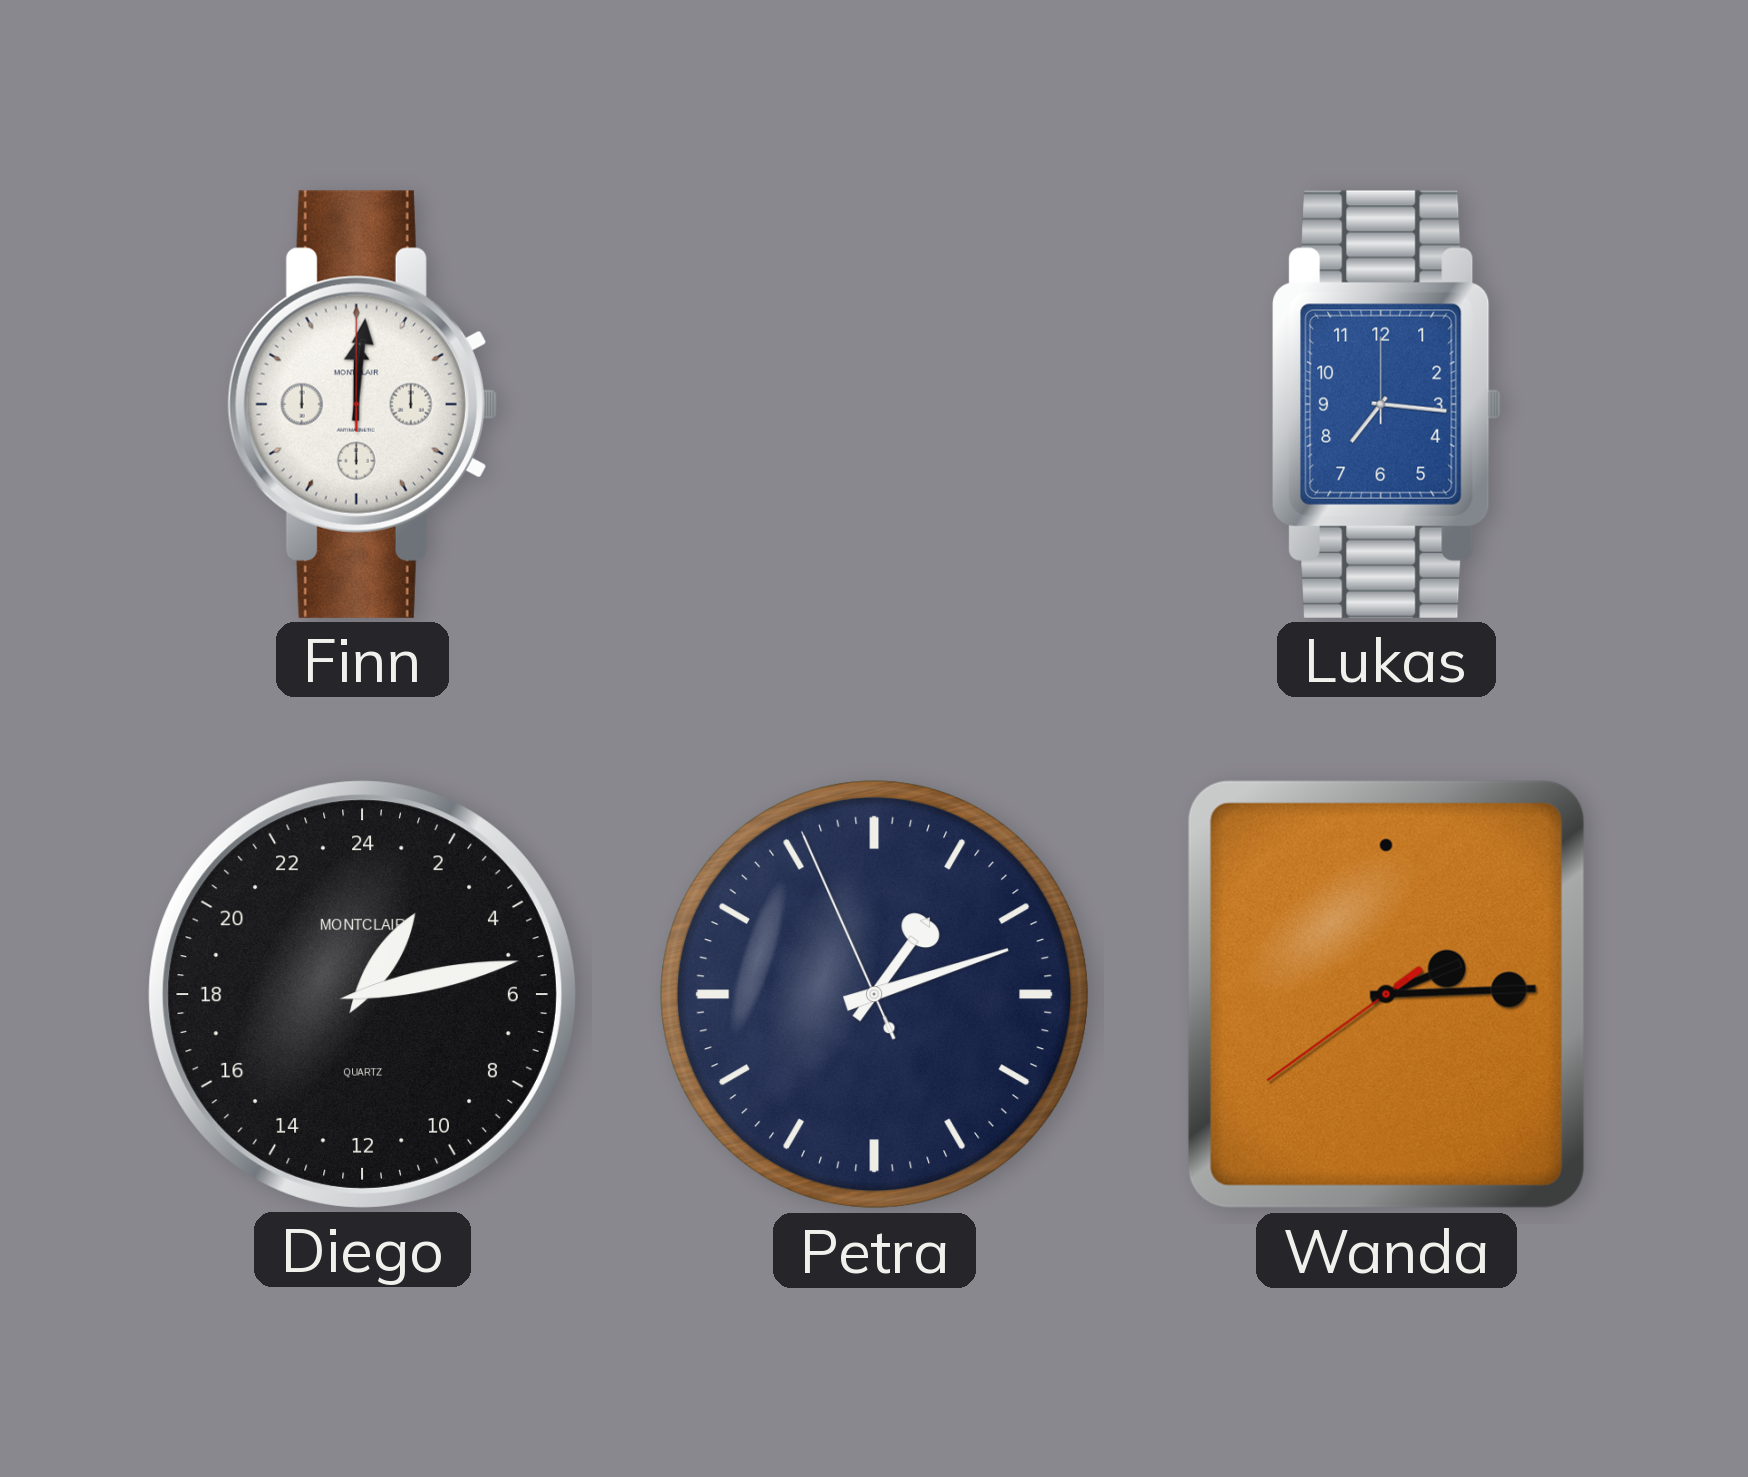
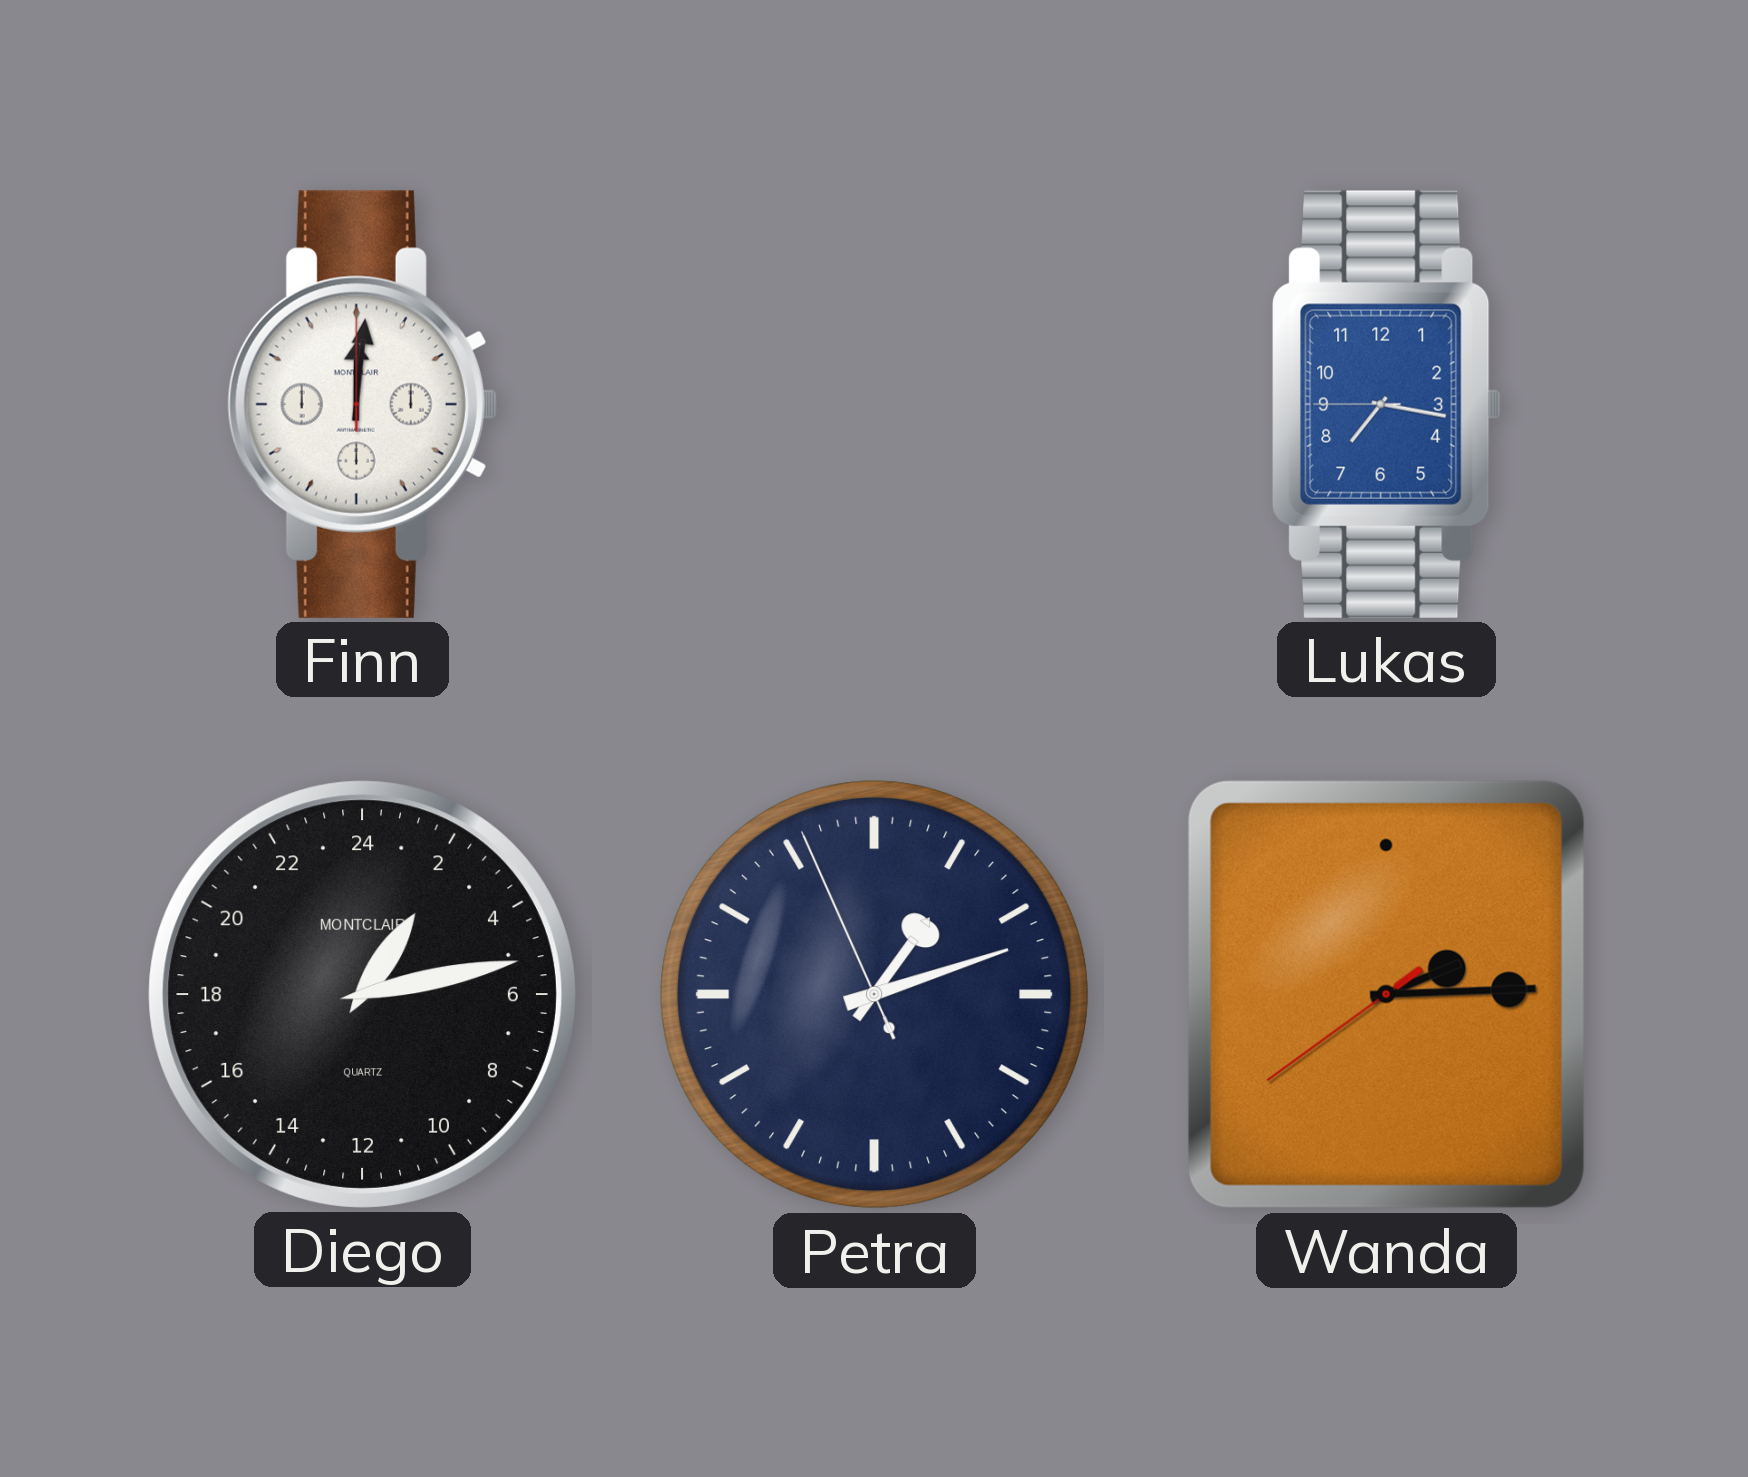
Lukas: 7:16:00 -> 7:16:45
